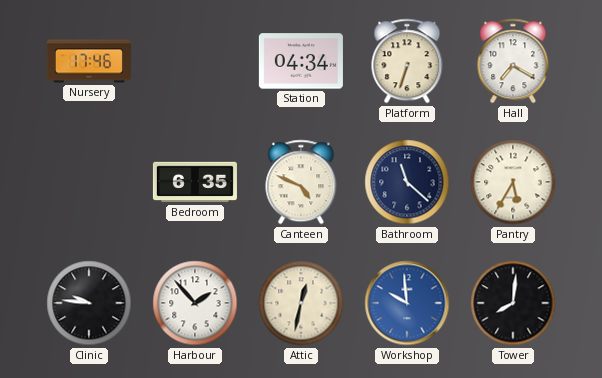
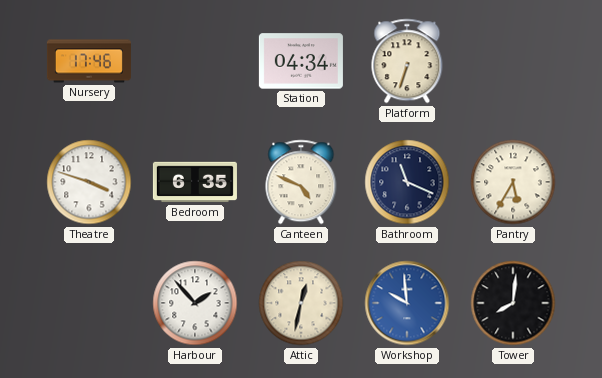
Hall: 7:20 -> none
Theatre: none -> 3:48
Bathroom: 11:22 -> 11:19
Clinic: 9:46 -> none
